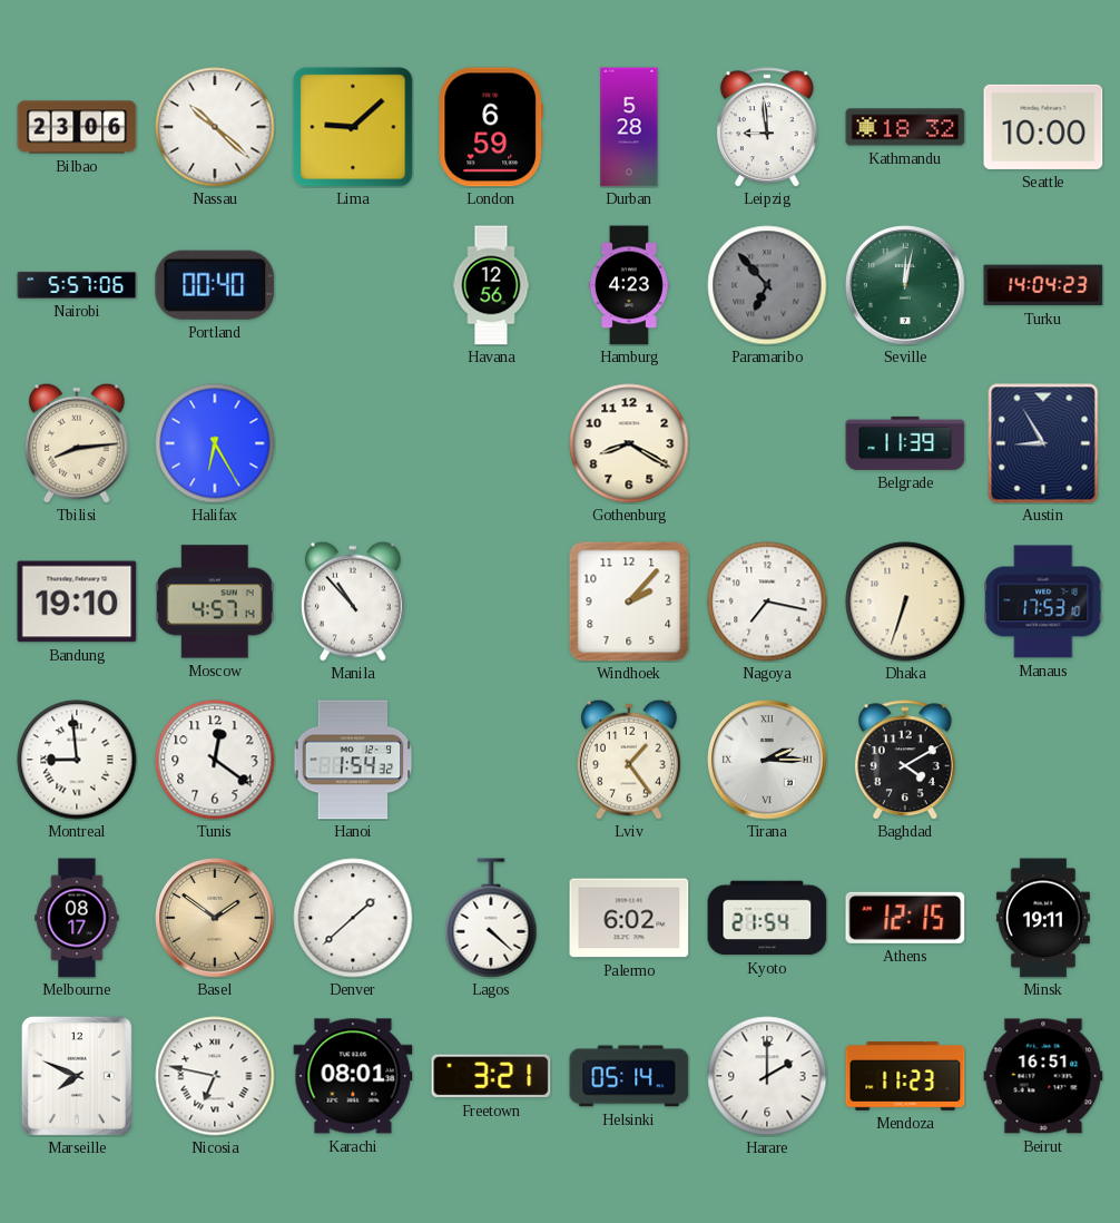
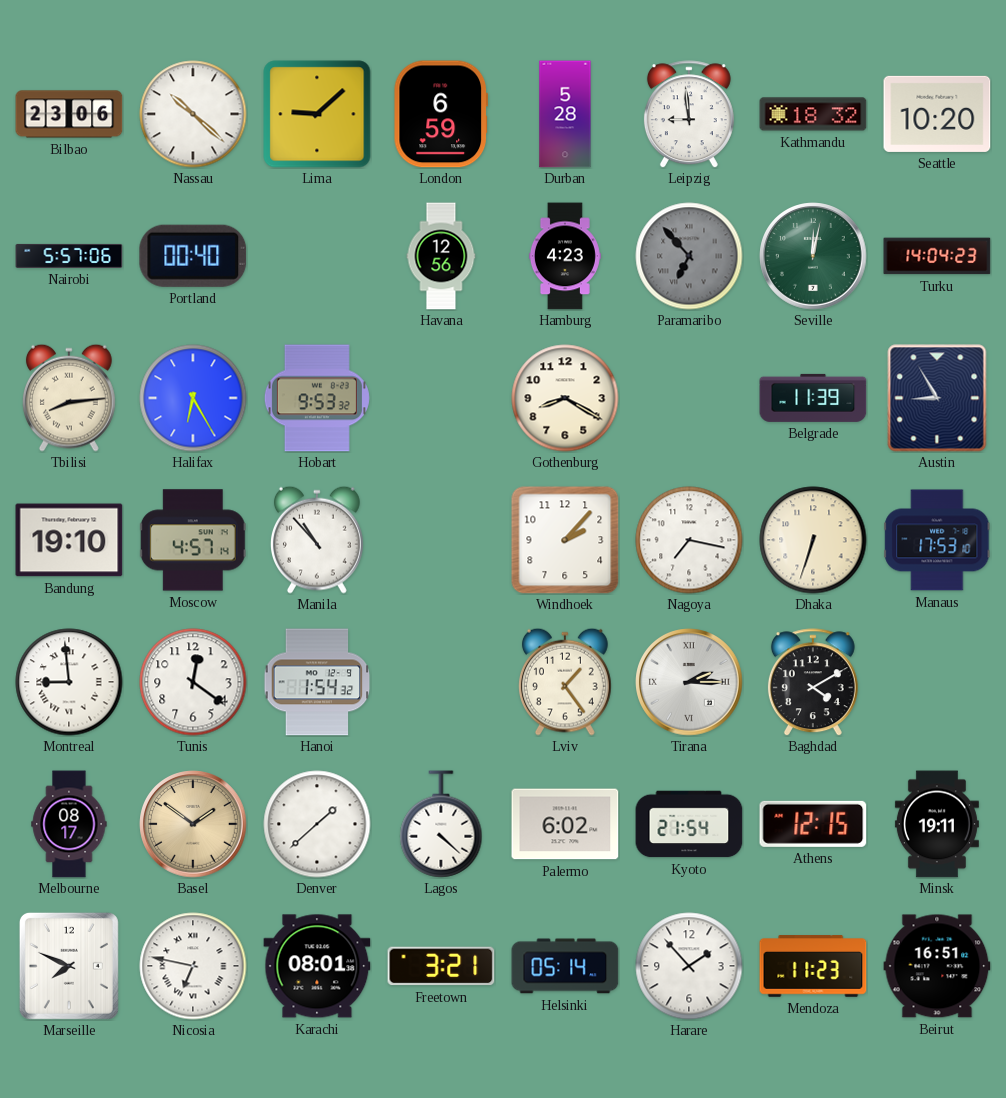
Seattle: 10:00 -> 10:20
Hobart: none -> 9:53
Harare: 2:00 -> 1:53
